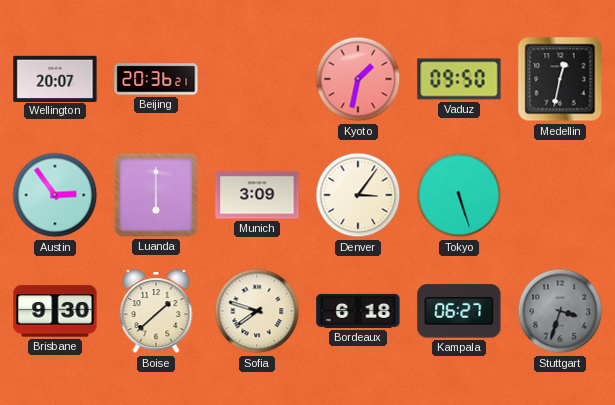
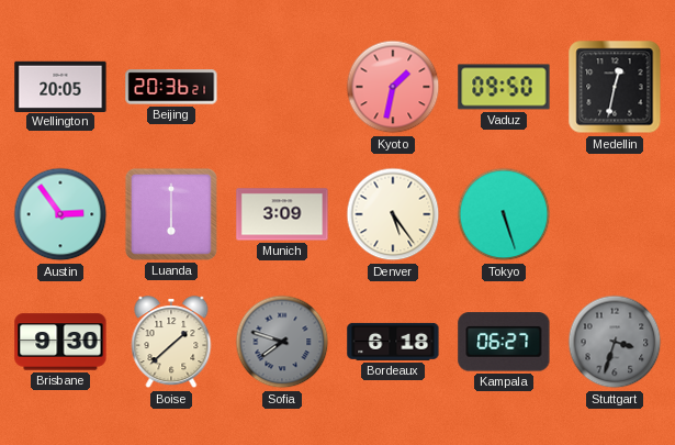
Wellington: 20:07 -> 20:05
Denver: 3:06 -> 5:24
Sofia dial: cream -> grey
